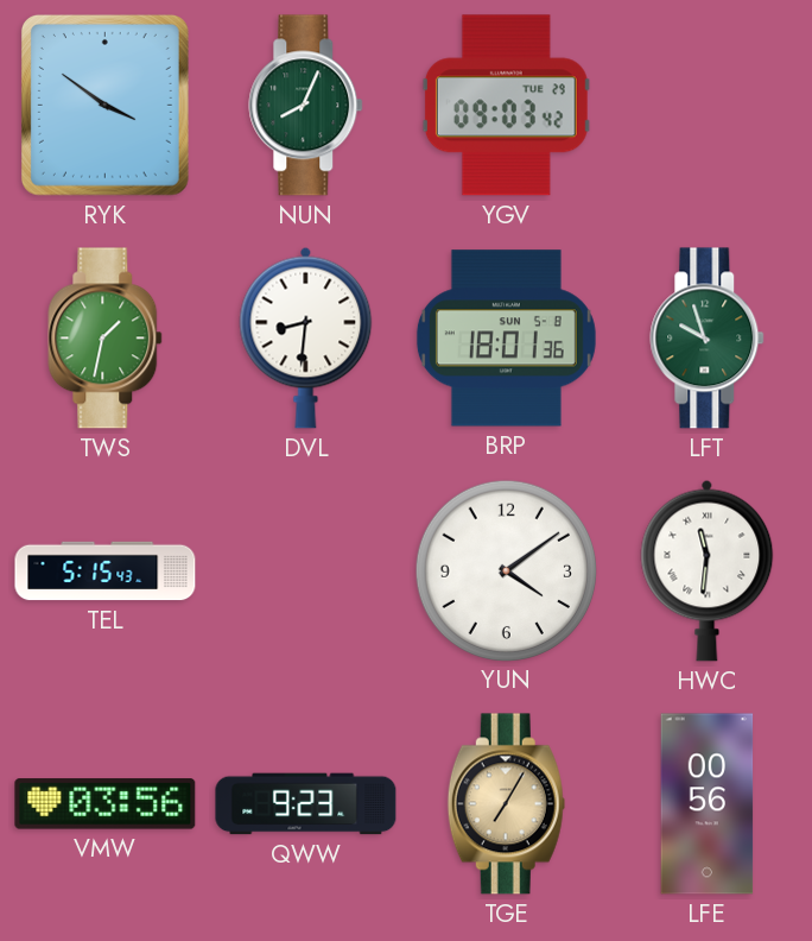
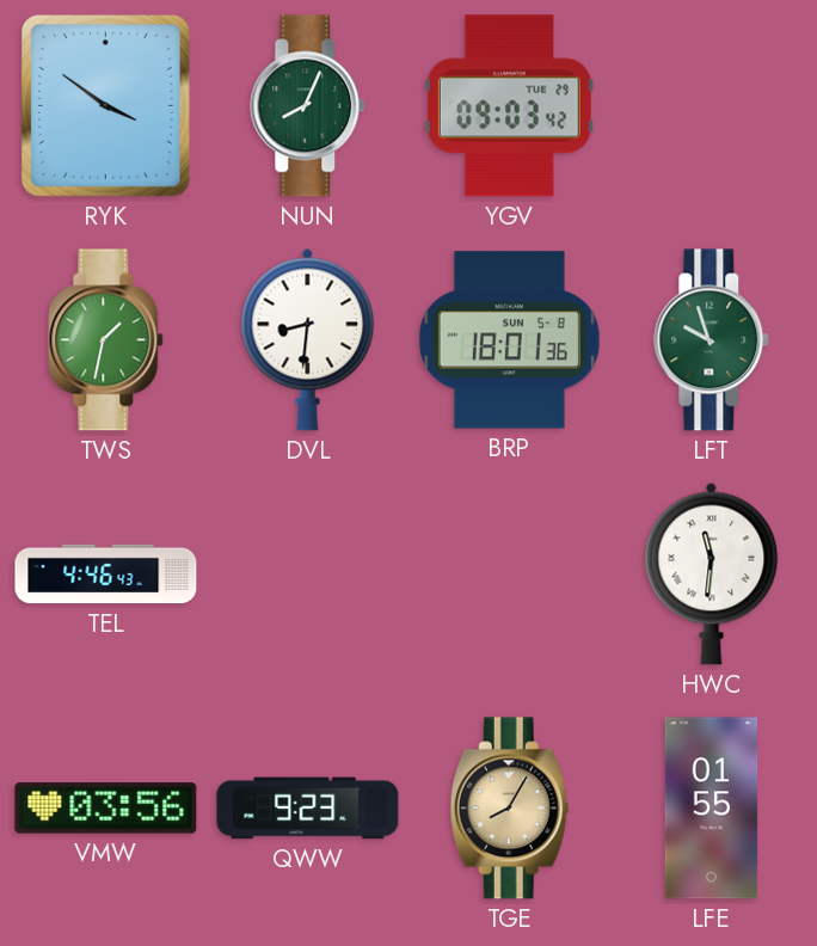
TEL: 5:15 -> 4:46
YUN: 4:09 -> none
TGE: 7:05 -> 8:05
LFE: 00:56 -> 01:55
